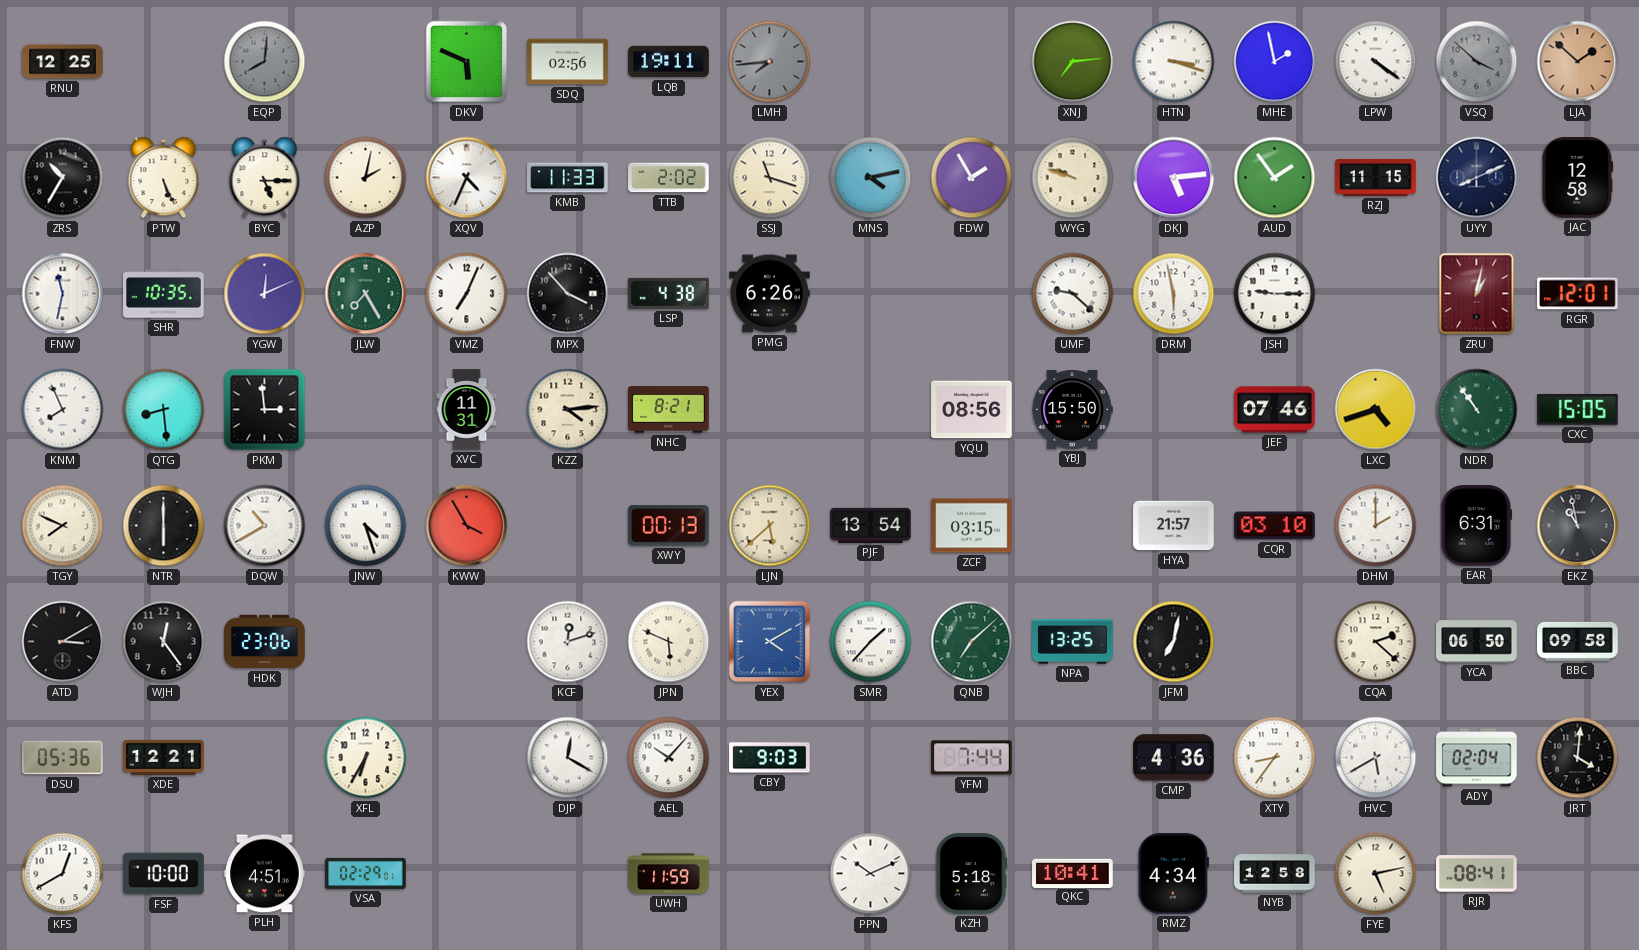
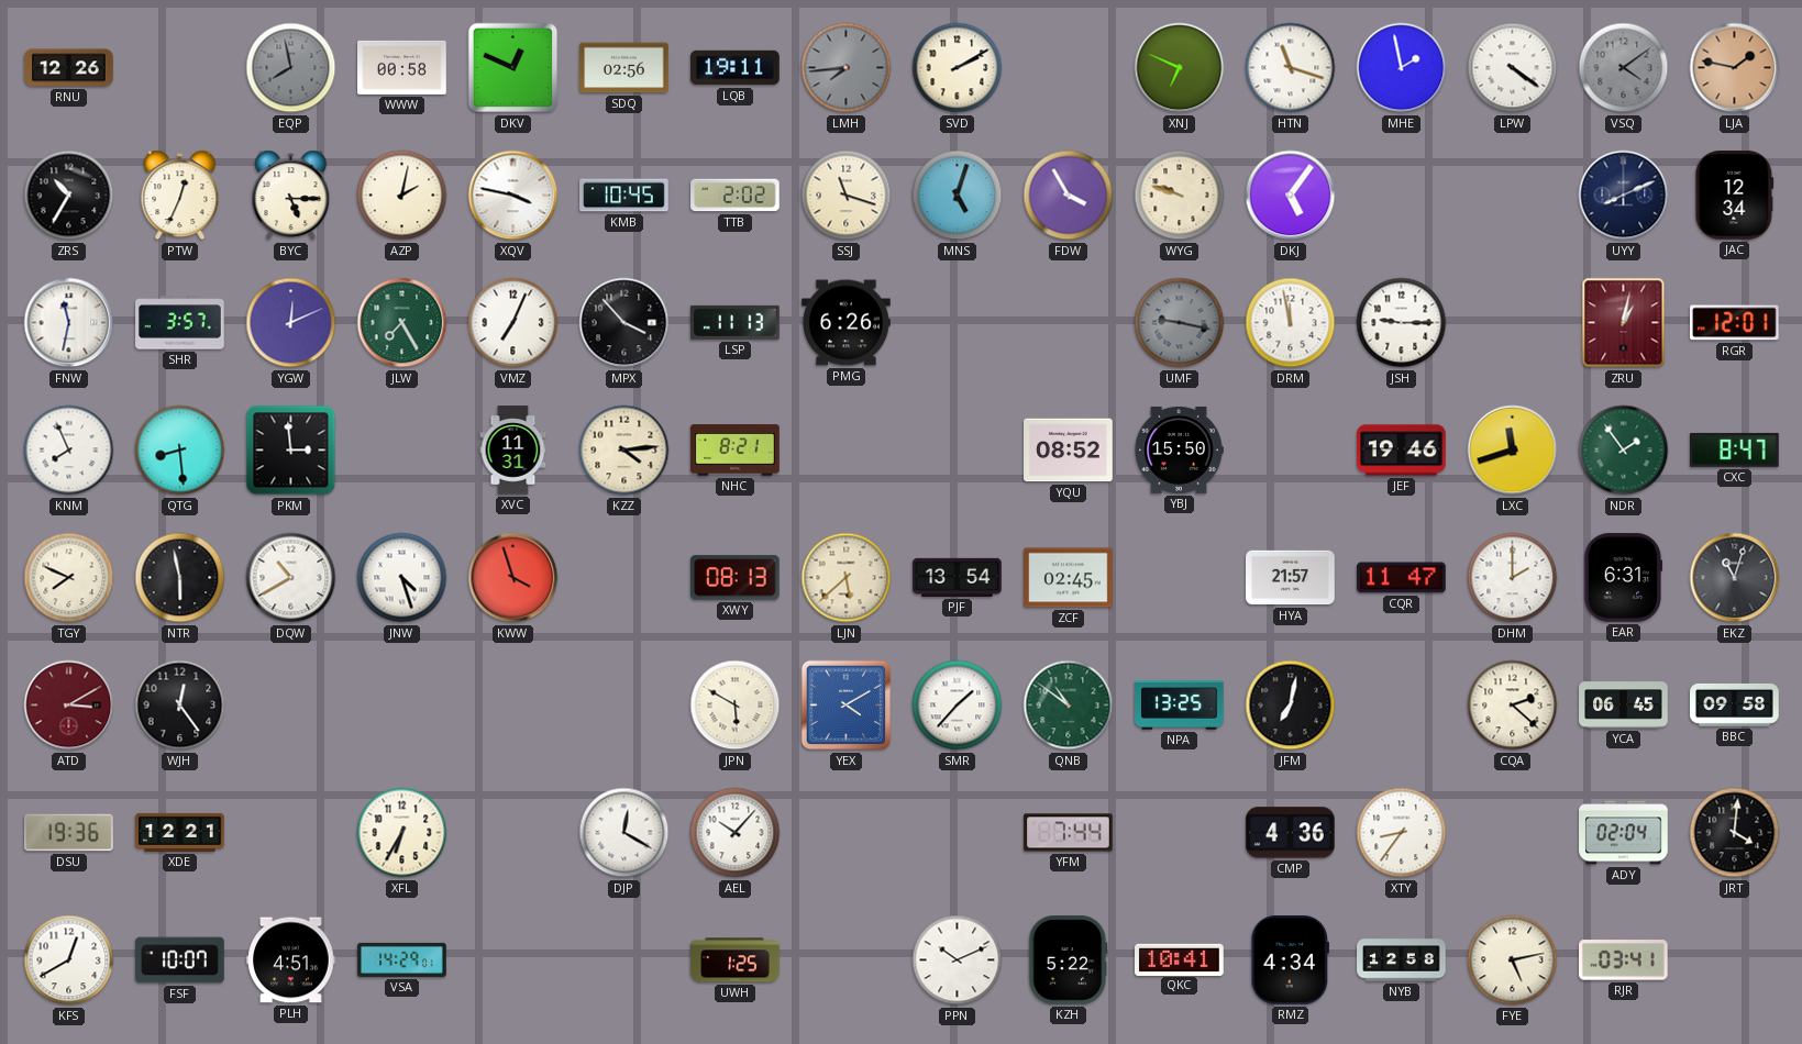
RNU: 12:25 -> 12:26
EQP: 8:01 -> 7:58
WWW: none -> 00:58
DKV: 5:49 -> 12:49
SVD: none -> 2:10
XNJ: 7:14 -> 6:49
HTN: 3:18 -> 11:18
VSQ: 3:52 -> 4:09
LJA: 1:52 -> 1:47
PTW: 5:26 -> 12:34
XQV: 4:34 -> 3:47
KMB: 11:33 -> 10:45
MNS: 4:13 -> 5:03
FDW: 1:55 -> 3:55
DKJ: 5:14 -> 5:06
AUD: 1:54 -> none
RZJ: 11:15 -> none
JAC: 12:58 -> 12:34
SHR: 10:35 -> 3:57
LSP: 4:38 -> 11:13
UMF: 9:22 -> 9:17
UMF dial: white -> grey
DRM: 5:58 -> 11:58
YQU: 08:56 -> 08:52
JEF: 07:46 -> 19:46
LXC: 4:42 -> 11:42
NDR: 10:54 -> 1:54
CXC: 15:05 -> 8:47
NTR: 6:00 -> 5:58
KWW: 3:55 -> 3:57
XWY: 00:13 -> 08:13
ZCF: 03:15 -> 02:45
CQR: 03:10 -> 11:47
EKZ: 10:58 -> 11:03
ATD dial: black -> burgundy
HDK: 23:06 -> none
KCF: 12:12 -> none
JPN: 5:49 -> 5:50
QNB: 7:08 -> 10:51
YCA: 06:50 -> 06:45
DSU: 05:36 -> 19:36
CBY: 9:03 -> none
HVC: 5:40 -> none
FSF: 10:00 -> 10:07
VSA: 02:29 -> 14:29
UWH: 11:59 -> 1:25
KZH: 5:18 -> 5:22
RJR: 08:41 -> 03:41
